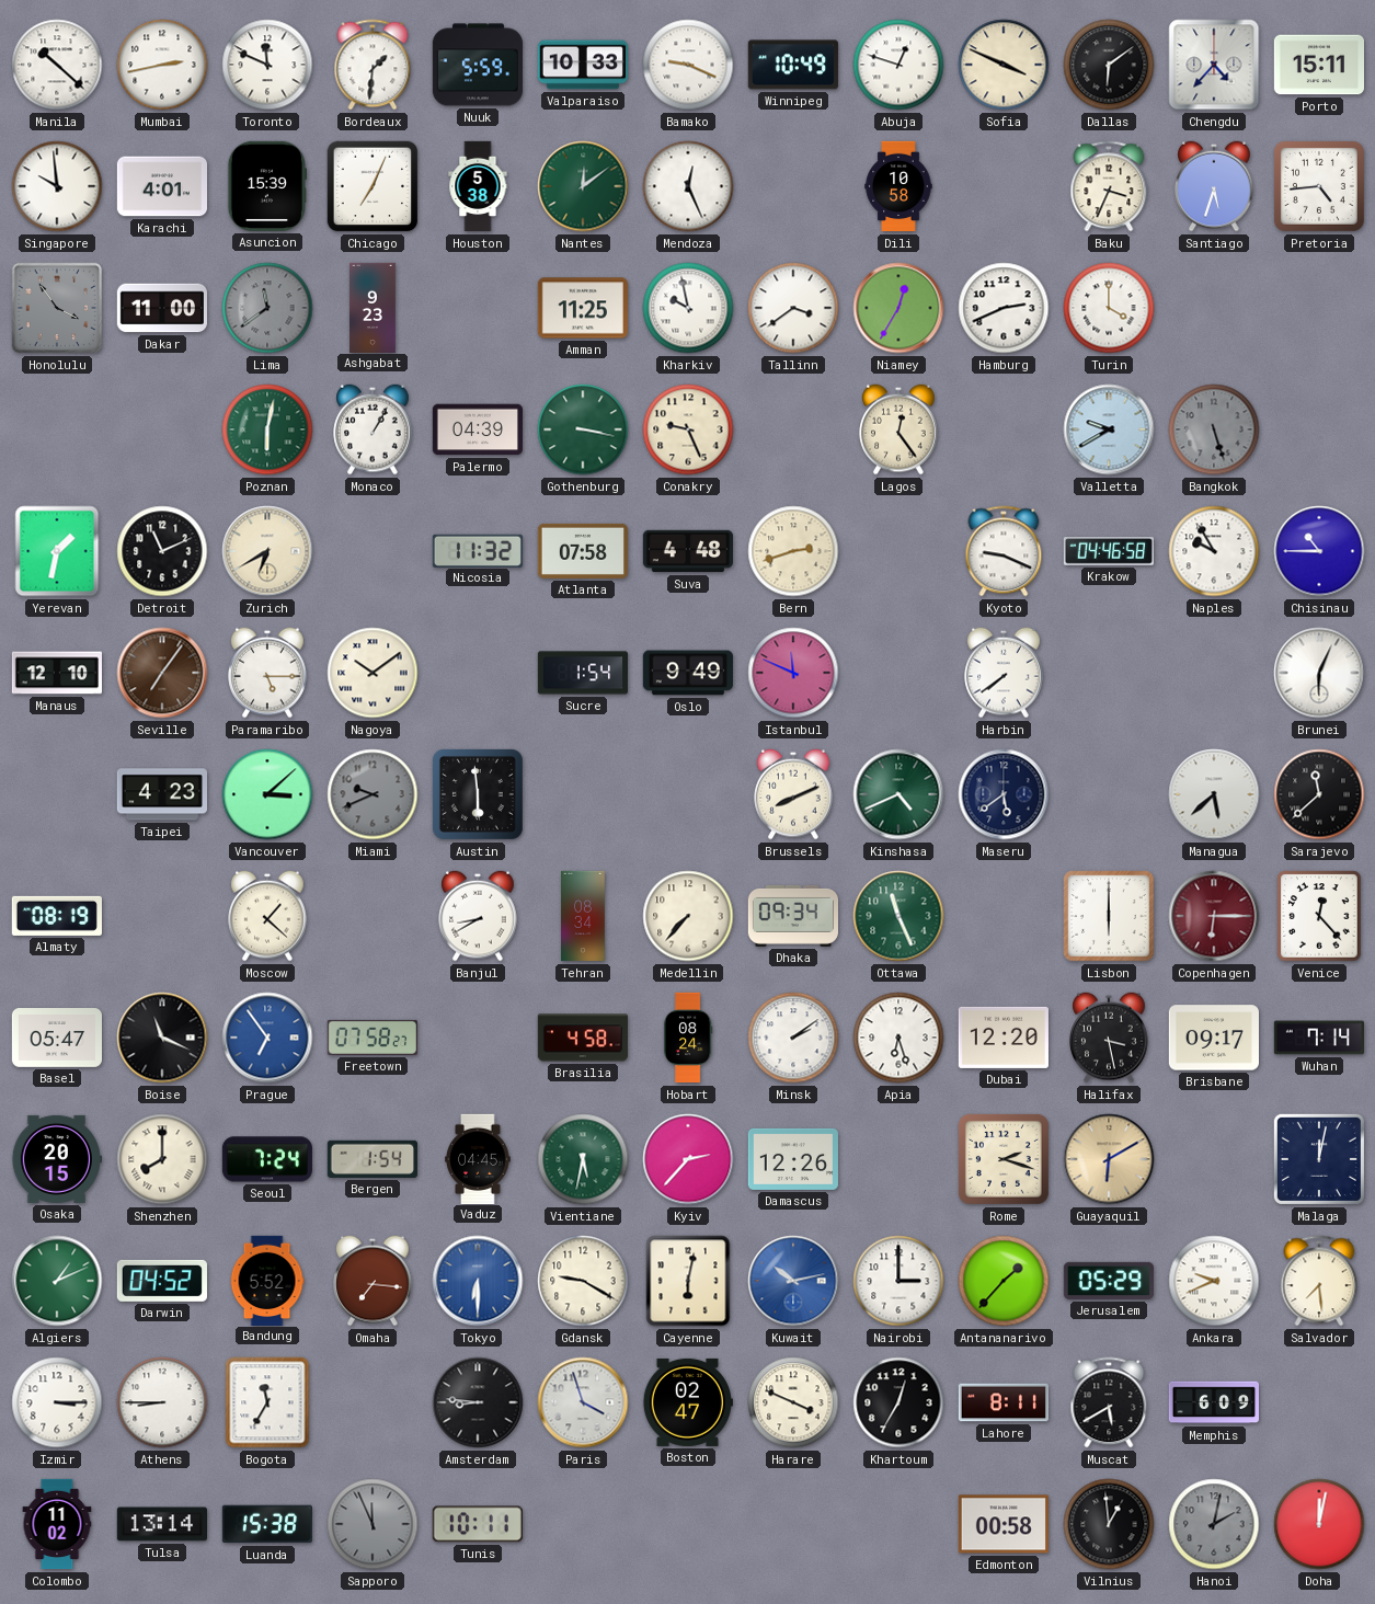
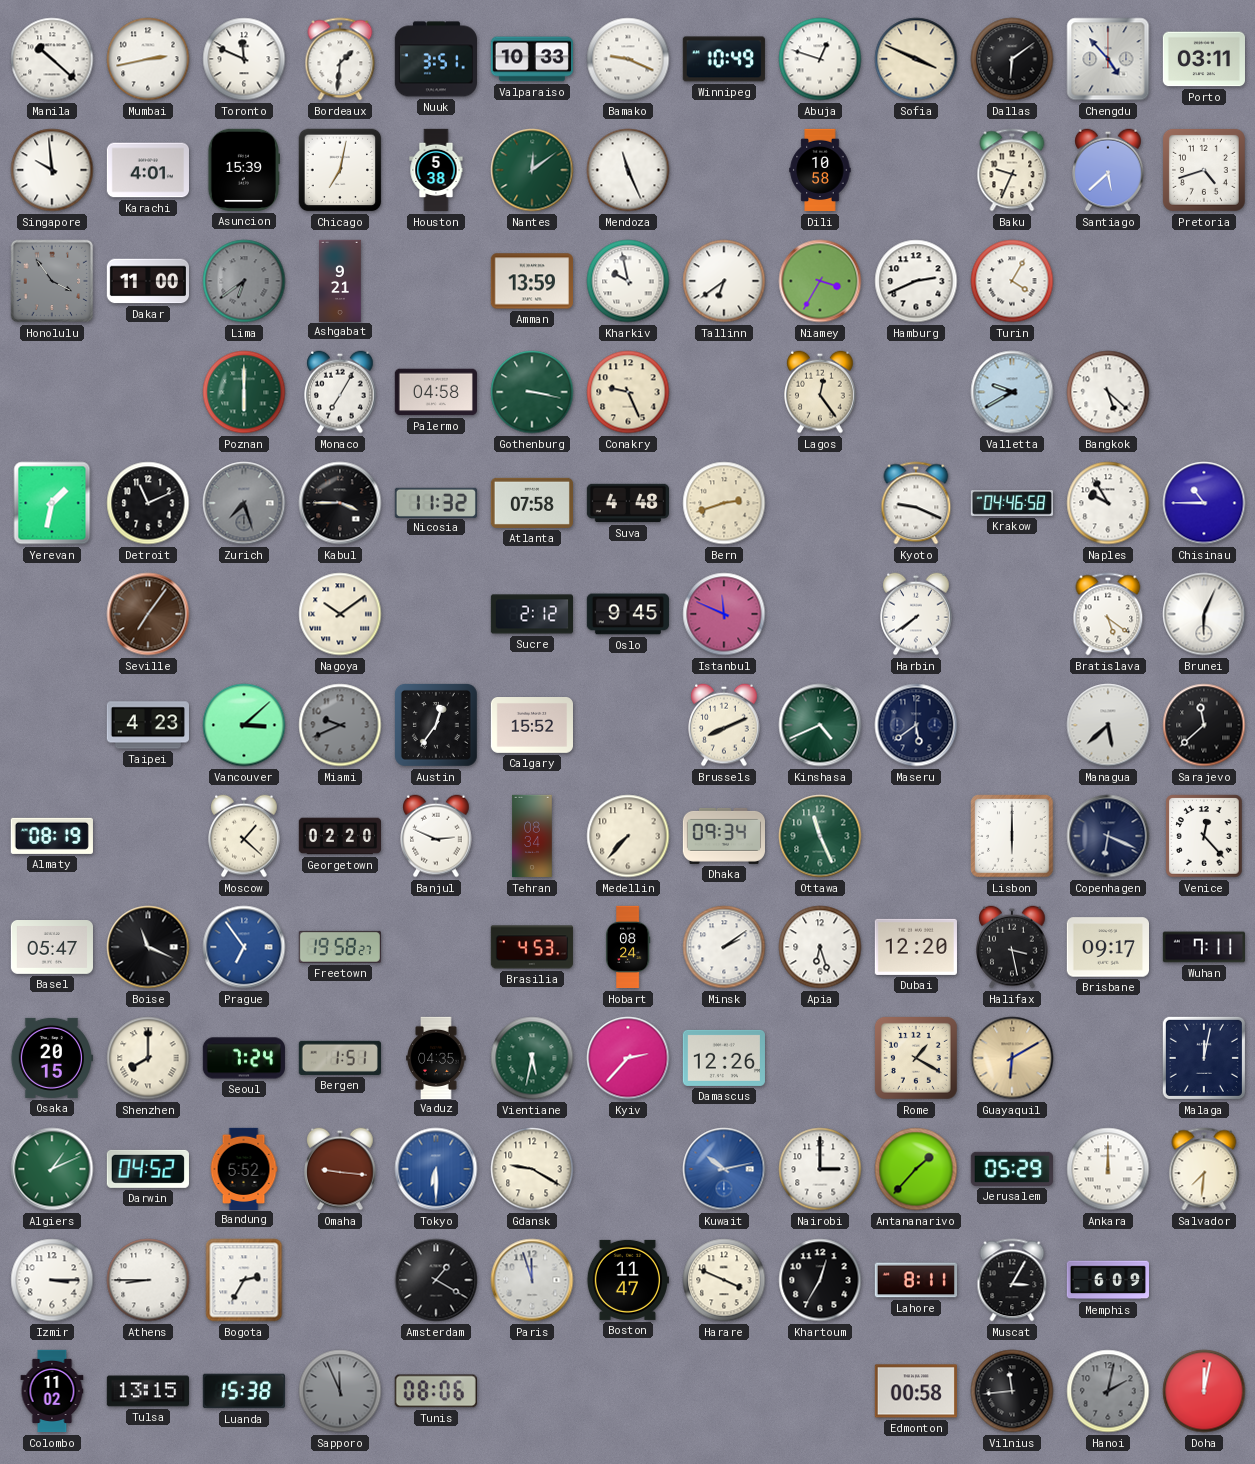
Nuuk: 5:59 -> 3:51
Chengdu: 4:37 -> 4:53
Porto: 15:11 -> 03:11
Chicago: 7:04 -> 7:02
Mendoza: 12:26 -> 11:26
Baku: 3:34 -> 9:34
Santiago: 5:33 -> 5:38
Pretoria: 4:44 -> 4:42
Lima: 11:39 -> 6:39
Ashgabat: 9:23 -> 9:21
Amman: 11:25 -> 13:59
Tallinn: 3:39 -> 6:39
Niamey: 12:35 -> 3:35
Turin: 4:00 -> 4:05
Poznan: 6:02 -> 6:00
Monaco: 1:05 -> 7:05
Palermo: 04:39 -> 04:58
Bangkok: 5:27 -> 5:22
Bangkok dial: grey -> white
Zurich: 6:40 -> 7:27
Zurich dial: cream -> grey
Kabul: none -> 3:45
Manaus: 12:10 -> none
Paramaribo: 5:15 -> none
Sucre: 1:54 -> 2:12
Oslo: 9:49 -> 9:45
Bratislava: none -> 5:21
Austin: 5:59 -> 12:36
Calgary: none -> 15:52
Georgetown: none -> 02:20
Banjul: 8:40 -> 2:49
Copenhagen: 6:15 -> 6:19
Copenhagen dial: burgundy -> navy
Freetown: 07:58 -> 19:58
Brasilia: 4:58 -> 4:53
Wuhan: 7:14 -> 7:11
Bergen: 1:54 -> 1:51
Vaduz: 04:45 -> 04:35
Rome: 2:18 -> 1:20
Omaha: 7:16 -> 9:16
Cayenne: 6:02 -> none
Ankara: 9:41 -> 12:00
Salvador: 7:29 -> 7:31
Bogota: 11:35 -> 2:35
Amsterdam: 8:46 -> 1:20
Paris: 3:57 -> 11:57
Boston: 02:47 -> 11:47
Muscat: 5:40 -> 3:05
Tulsa: 13:14 -> 13:15
Tunis: 10:11 -> 08:06
Vilnius: 12:59 -> 11:44
